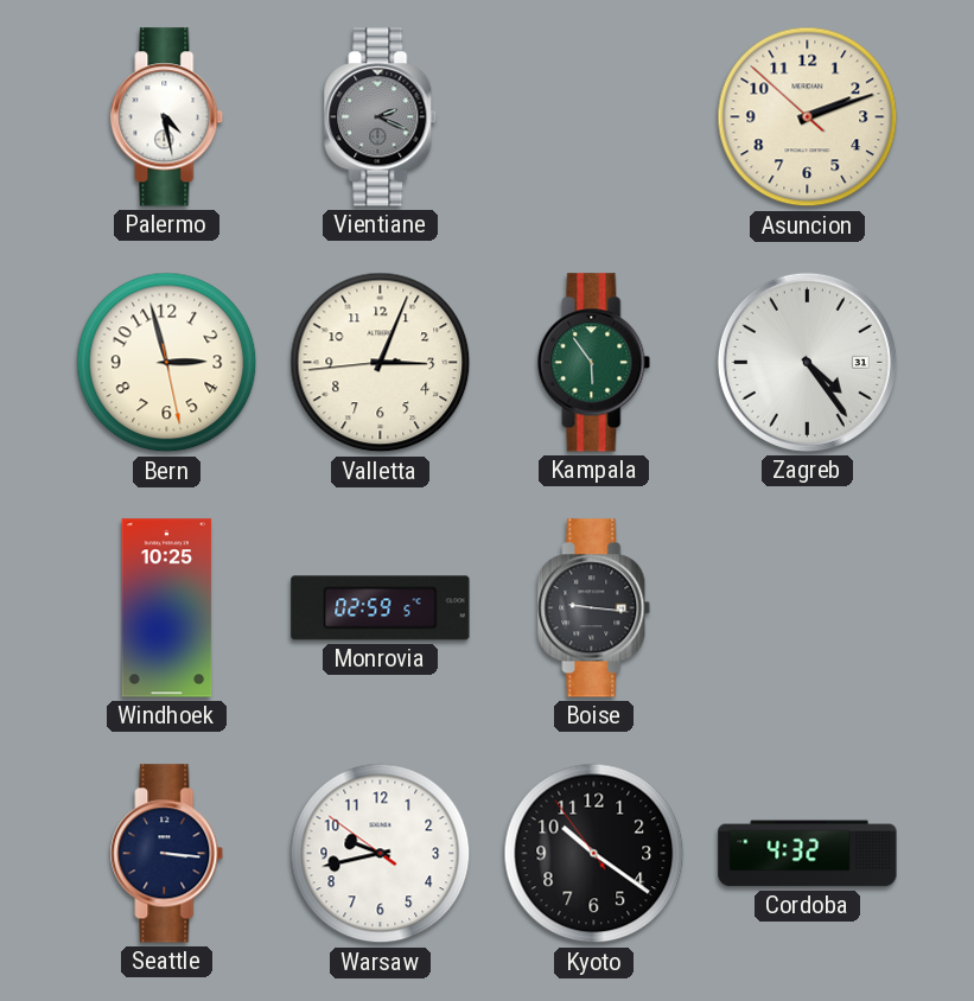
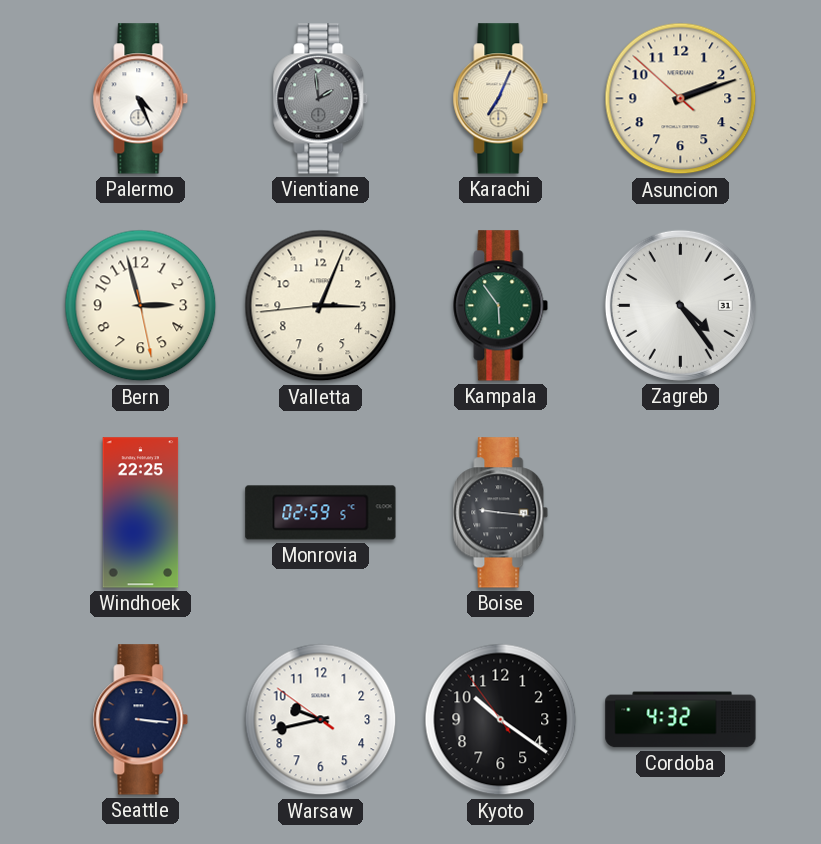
Palermo: 4:28 -> 4:26
Vientiane: 2:19 -> 1:59
Karachi: none -> 7:04
Windhoek: 10:25 -> 22:25
